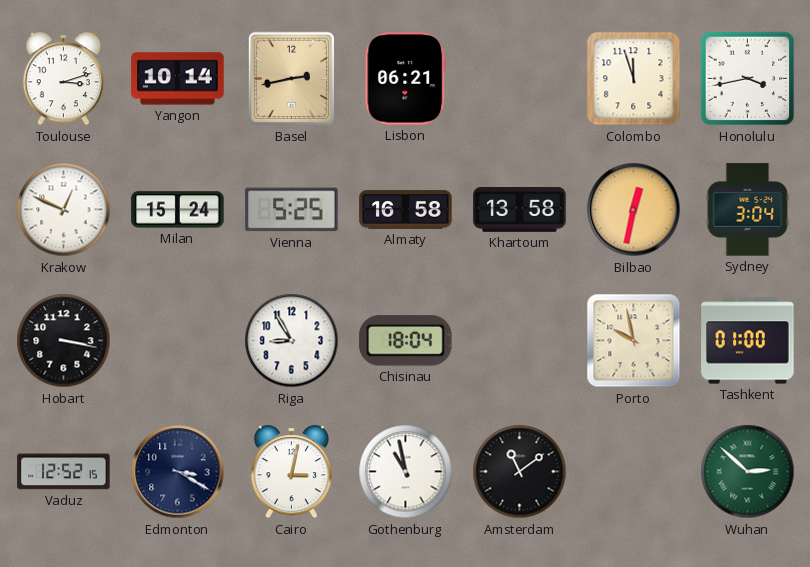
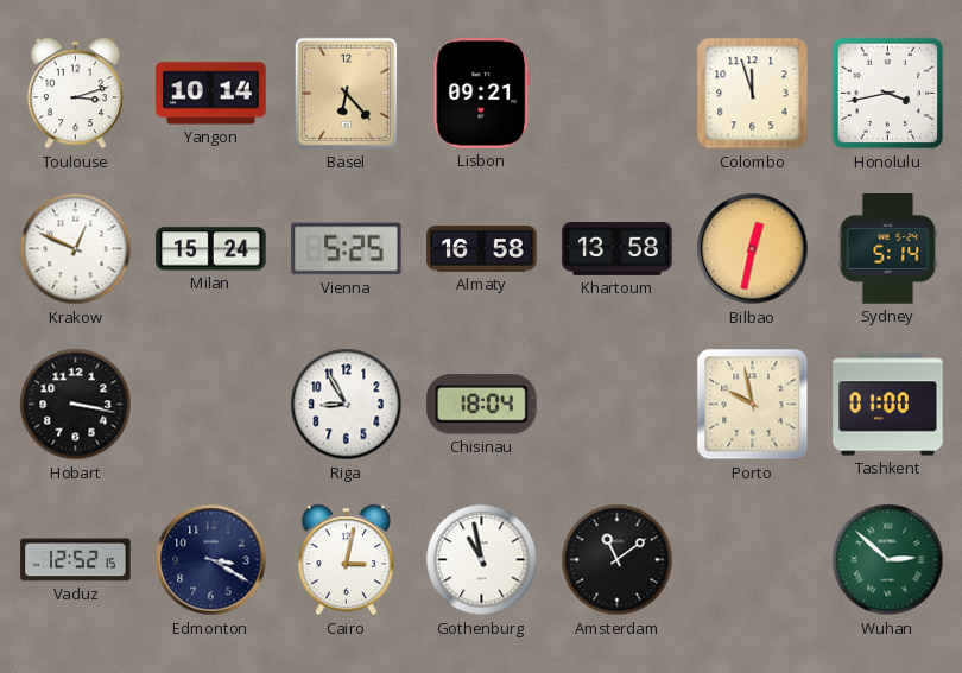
Basel: 2:43 -> 6:23
Lisbon: 06:21 -> 09:21
Sydney: 3:04 -> 5:14
